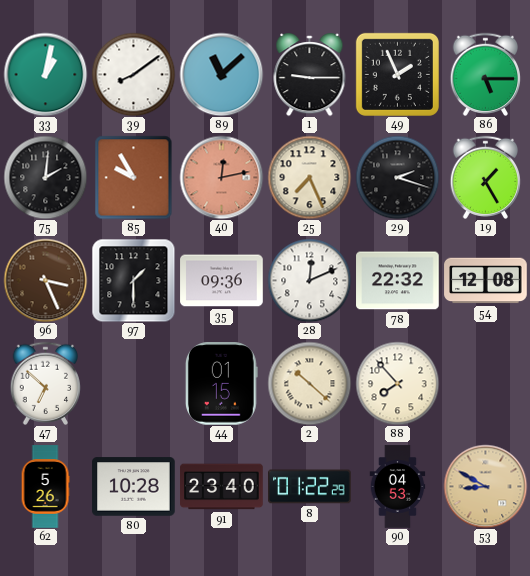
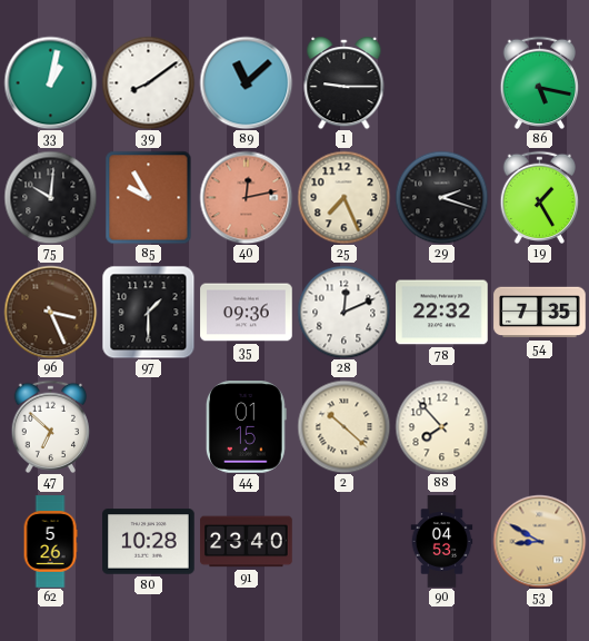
49: 1:56 -> none
86: 5:15 -> 5:17
75: 2:01 -> 10:01
54: 12:08 -> 7:35
8: 01:22 -> none
